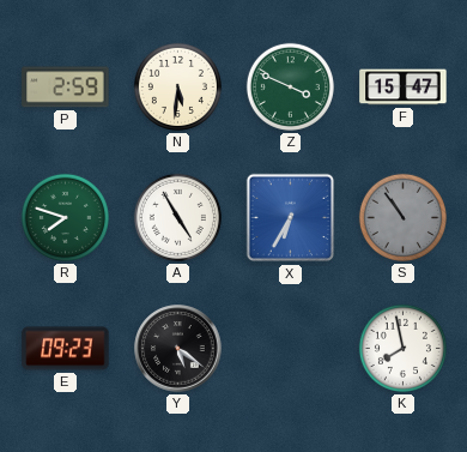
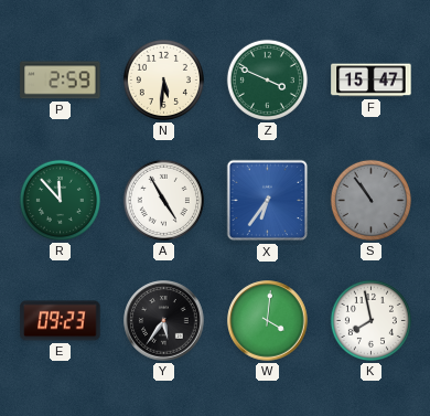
R: 7:48 -> 11:53
X: 6:35 -> 6:36
Y: 5:21 -> 5:36
W: none -> 4:01
